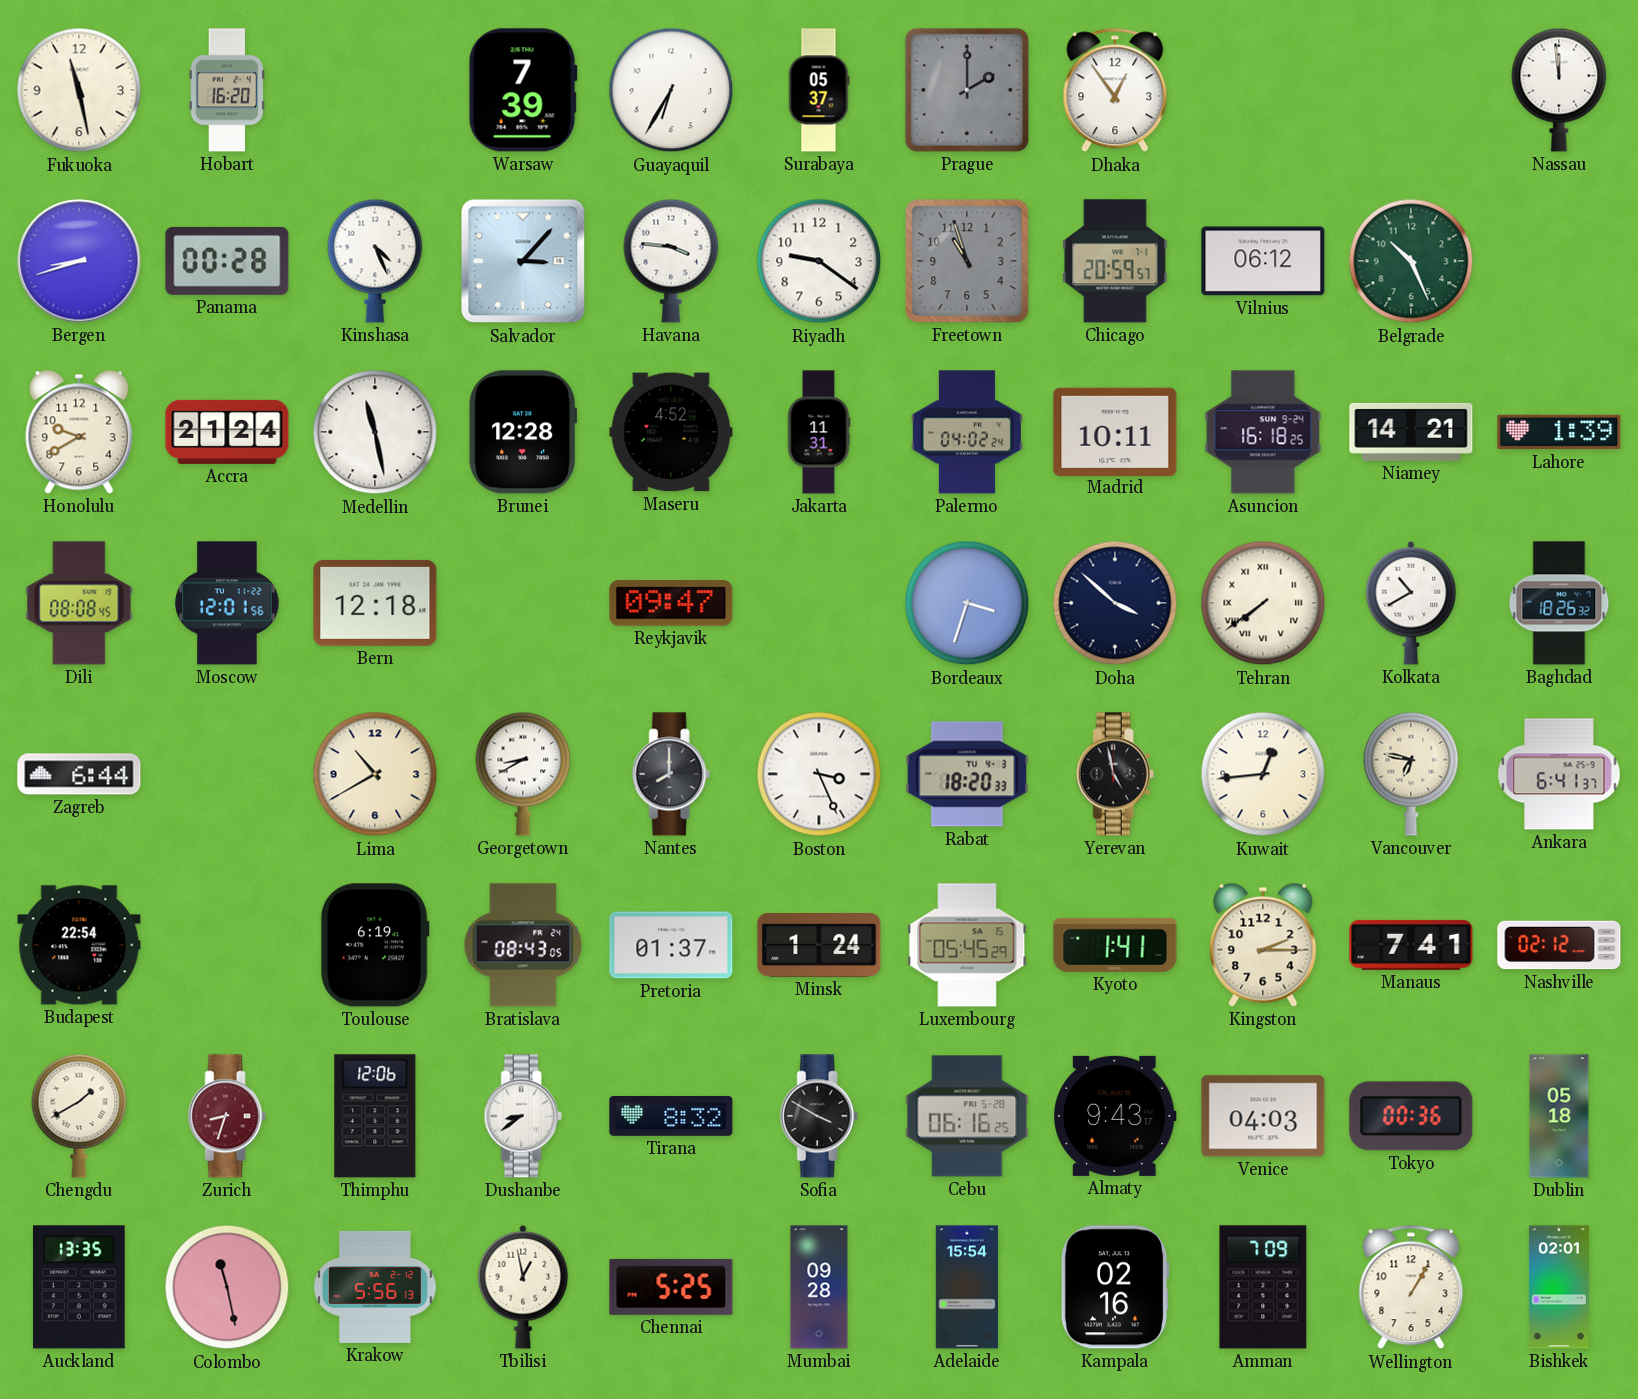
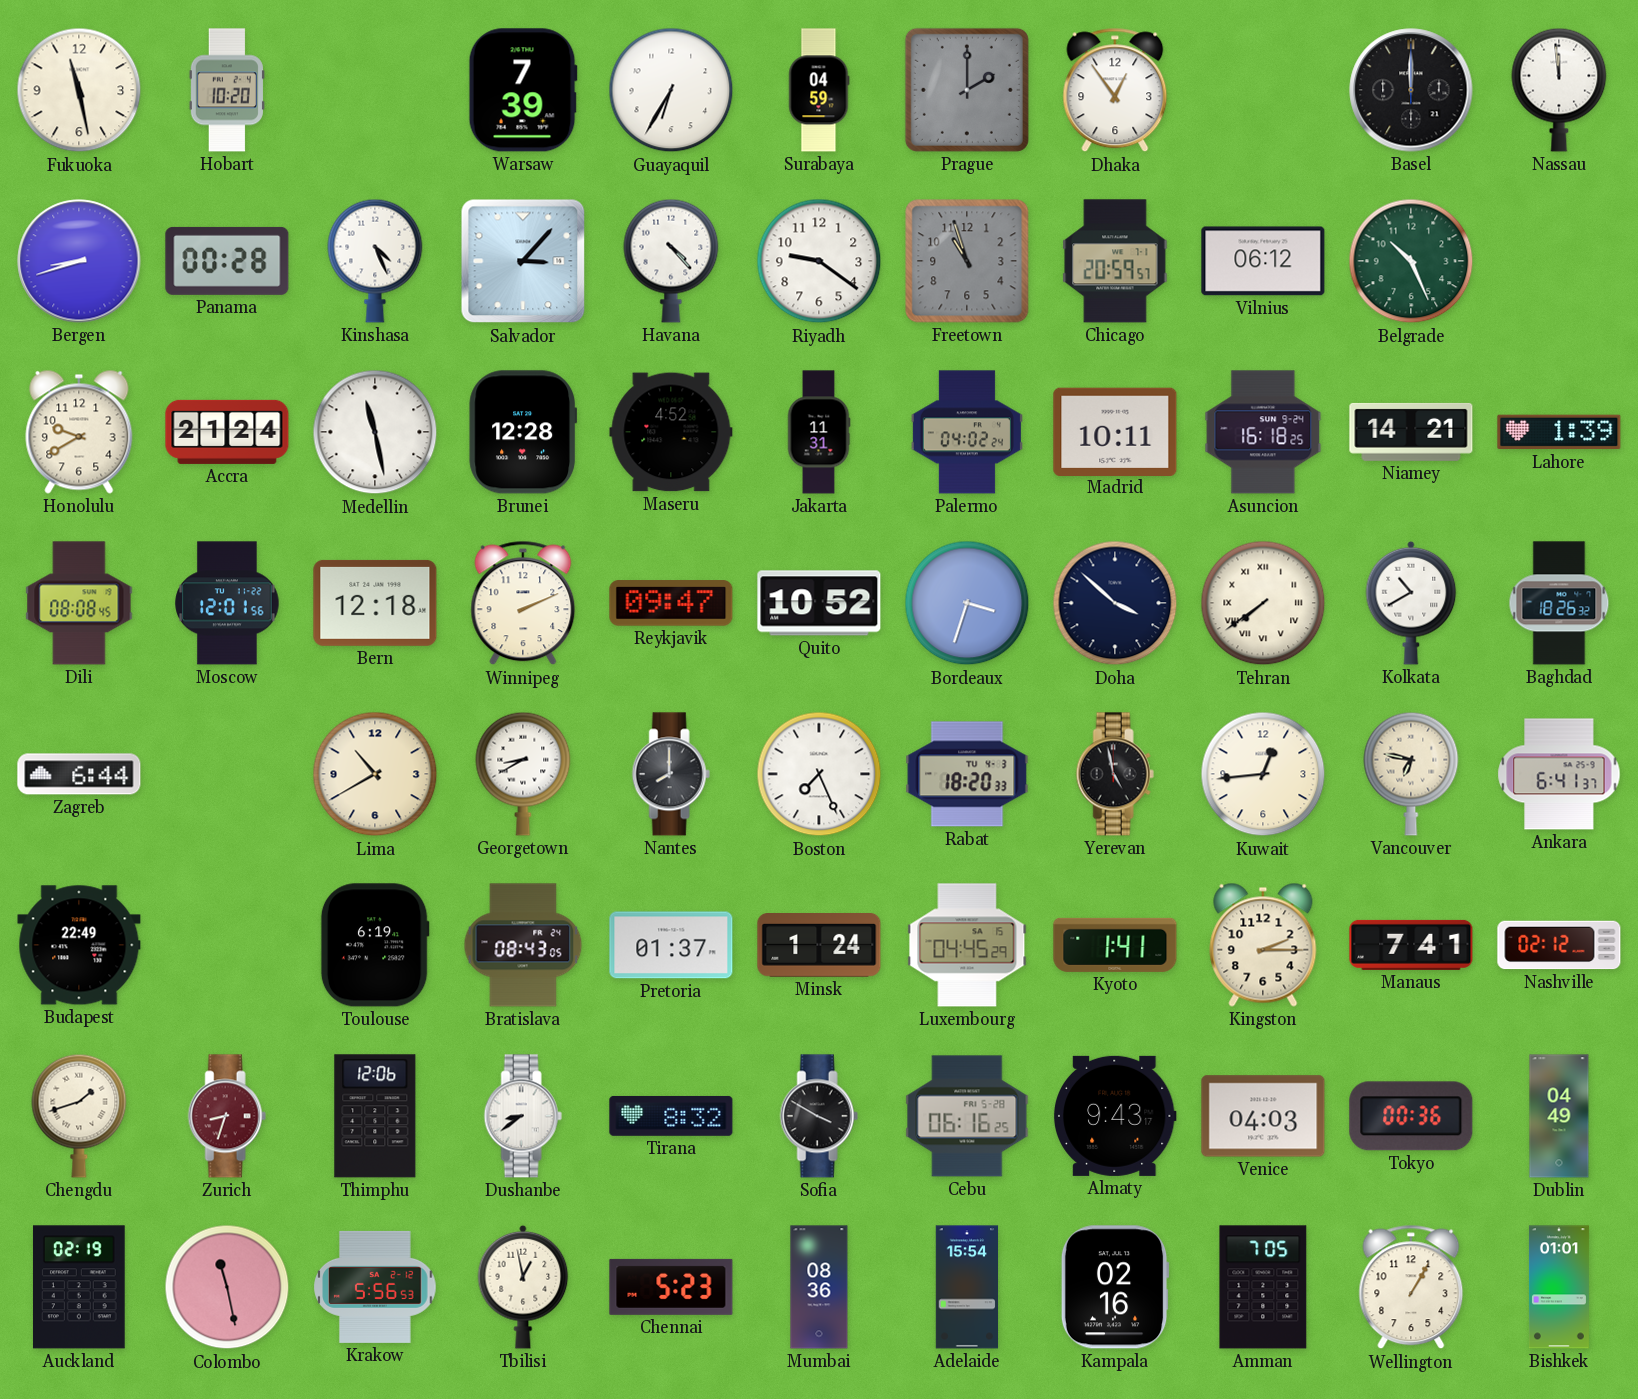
Hobart: 16:20 -> 10:20
Surabaya: 05:37 -> 04:59
Basel: none -> 12:00
Havana: 3:46 -> 4:23
Winnipeg: none -> 2:11
Quito: none -> 10:52
Boston: 3:26 -> 7:26
Budapest: 22:54 -> 22:49
Luxembourg: 05:45 -> 04:45
Chengdu: 1:40 -> 1:42
Dublin: 05:18 -> 04:49
Auckland: 13:35 -> 02:19
Krakow: 5:56:13 -> 5:56:53
Chennai: 5:25 -> 5:23
Mumbai: 09:28 -> 08:36
Amman: 7:09 -> 7:05
Bishkek: 02:01 -> 01:01
